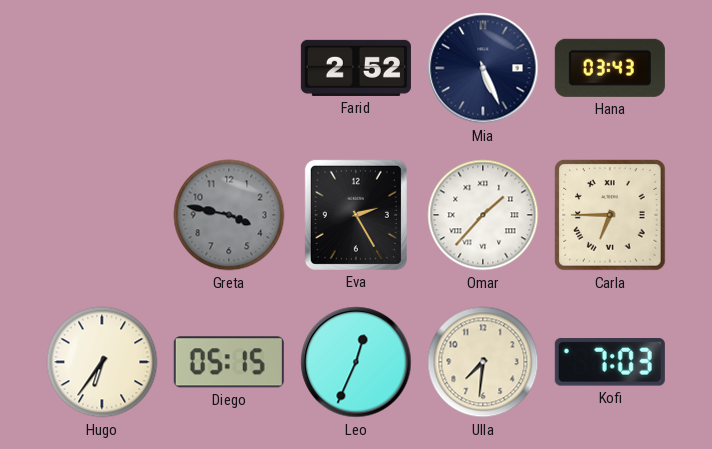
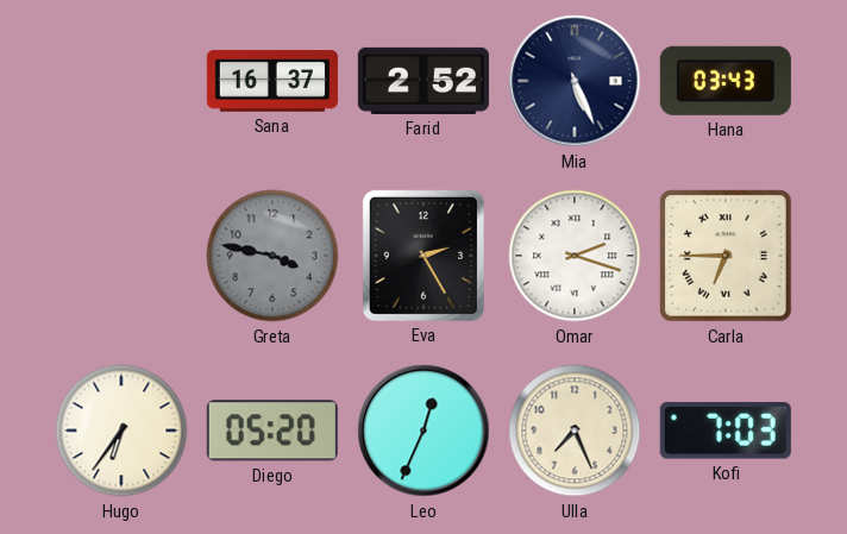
Sana: none -> 16:37
Omar: 1:37 -> 2:18
Diego: 05:15 -> 05:20
Ulla: 7:31 -> 7:26
